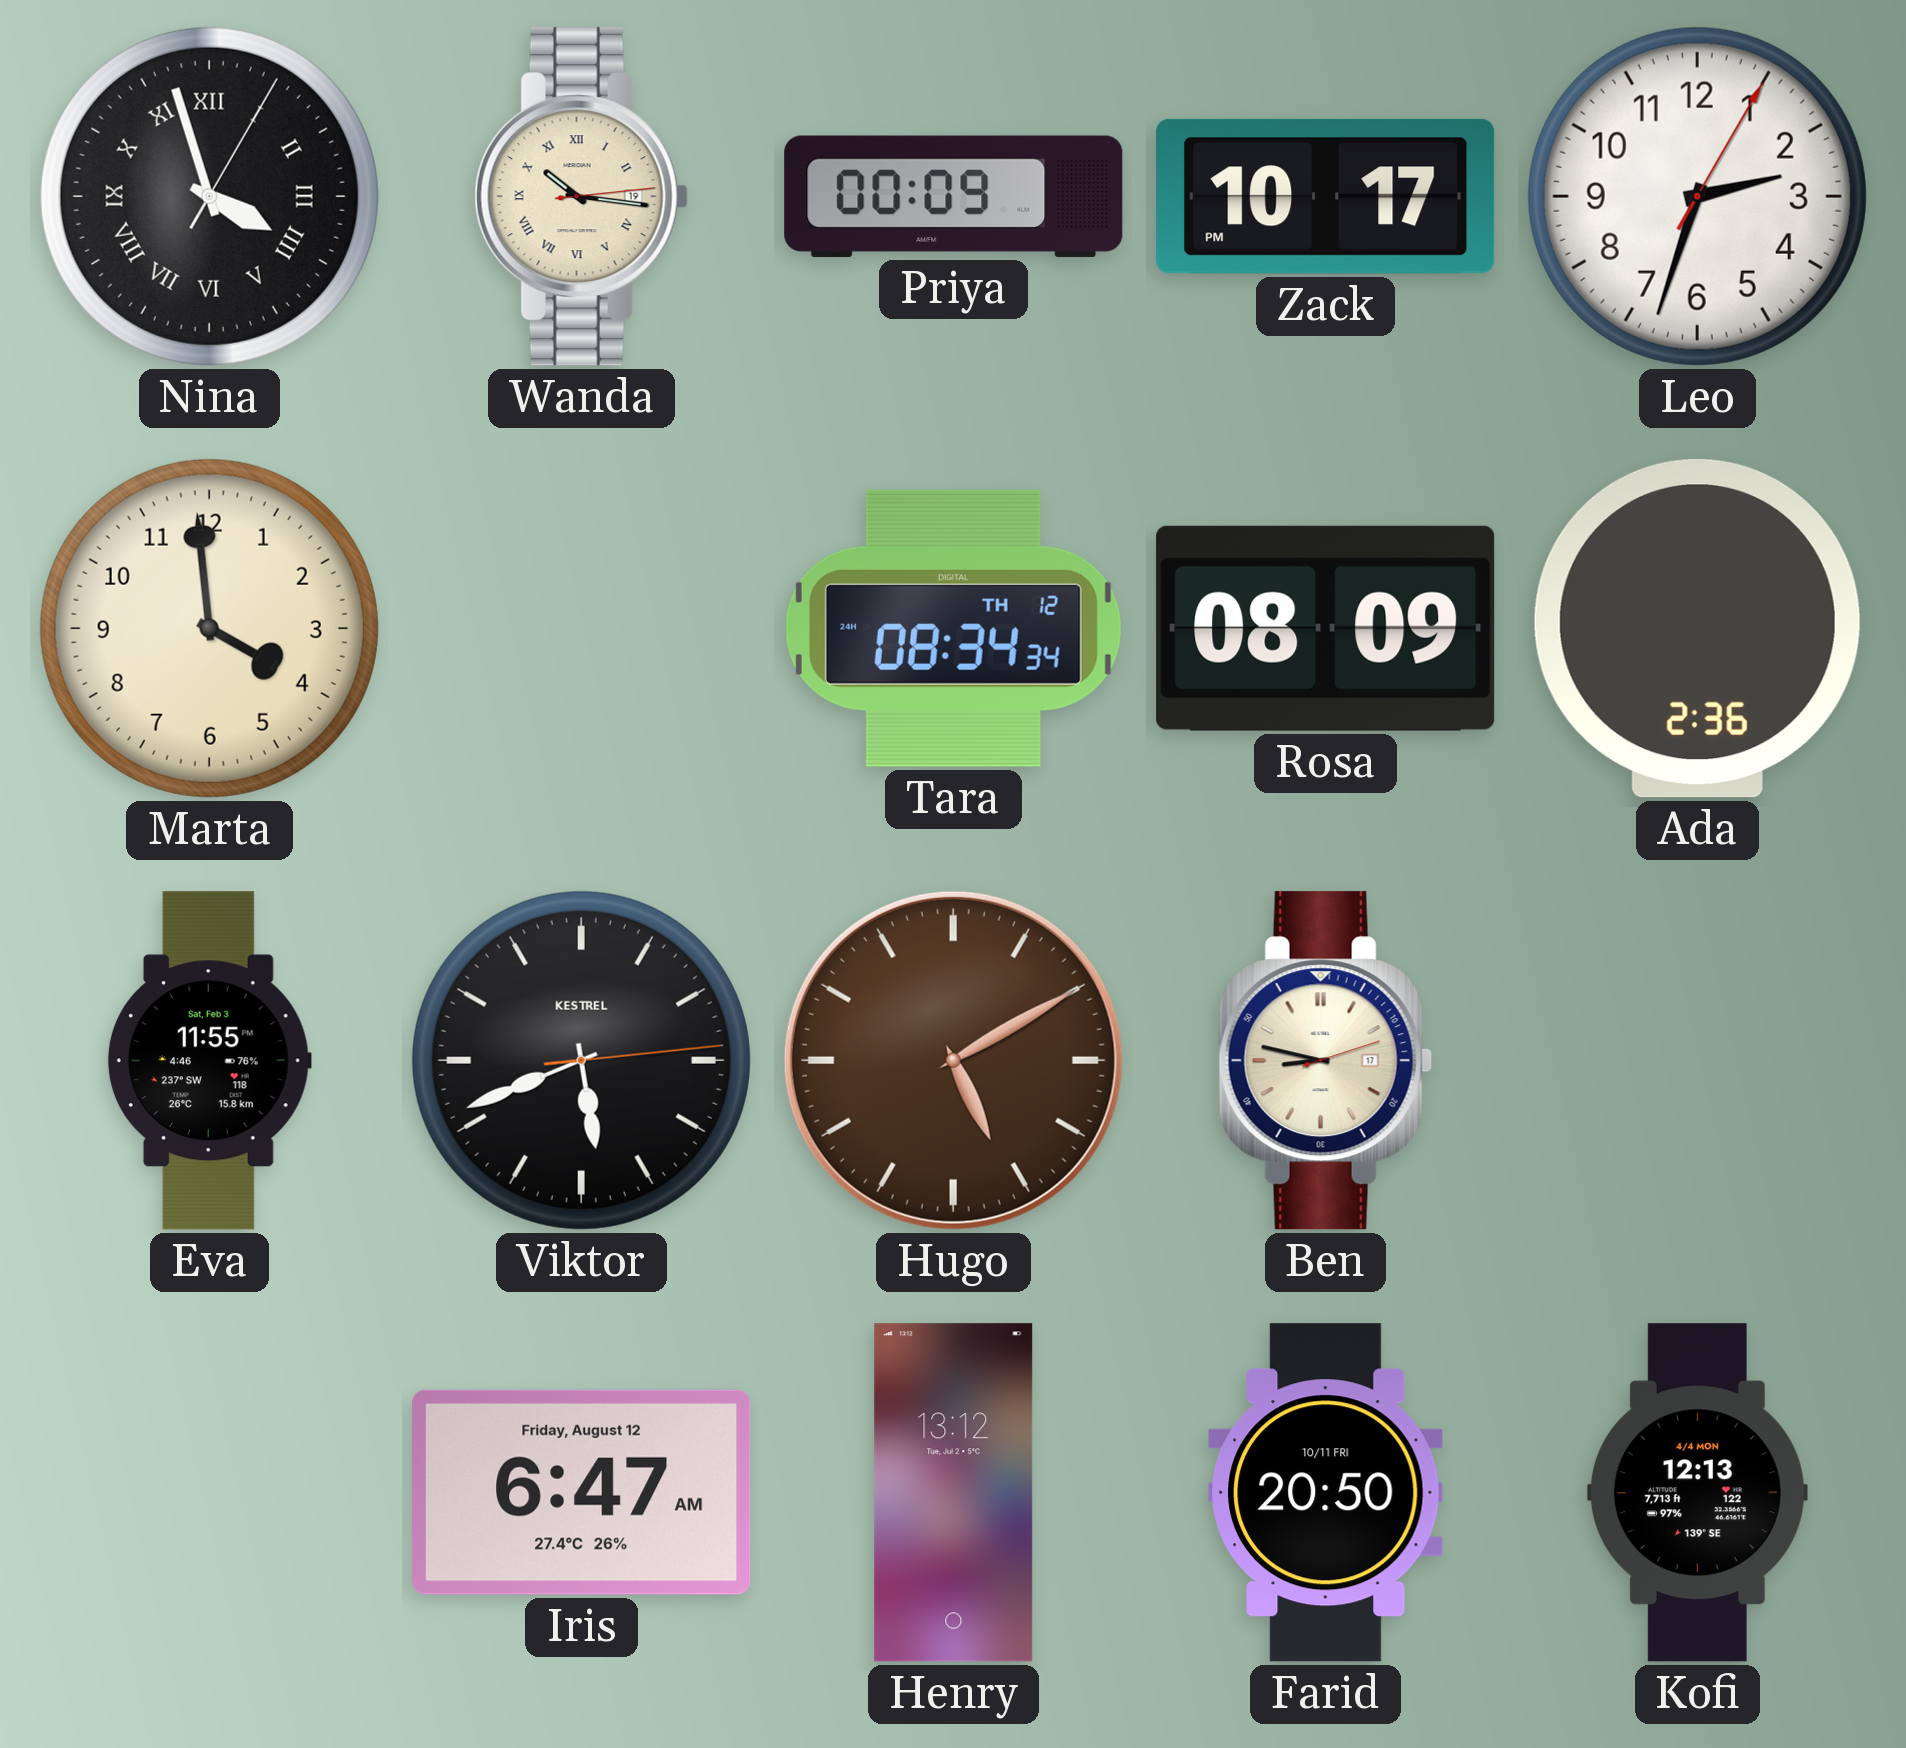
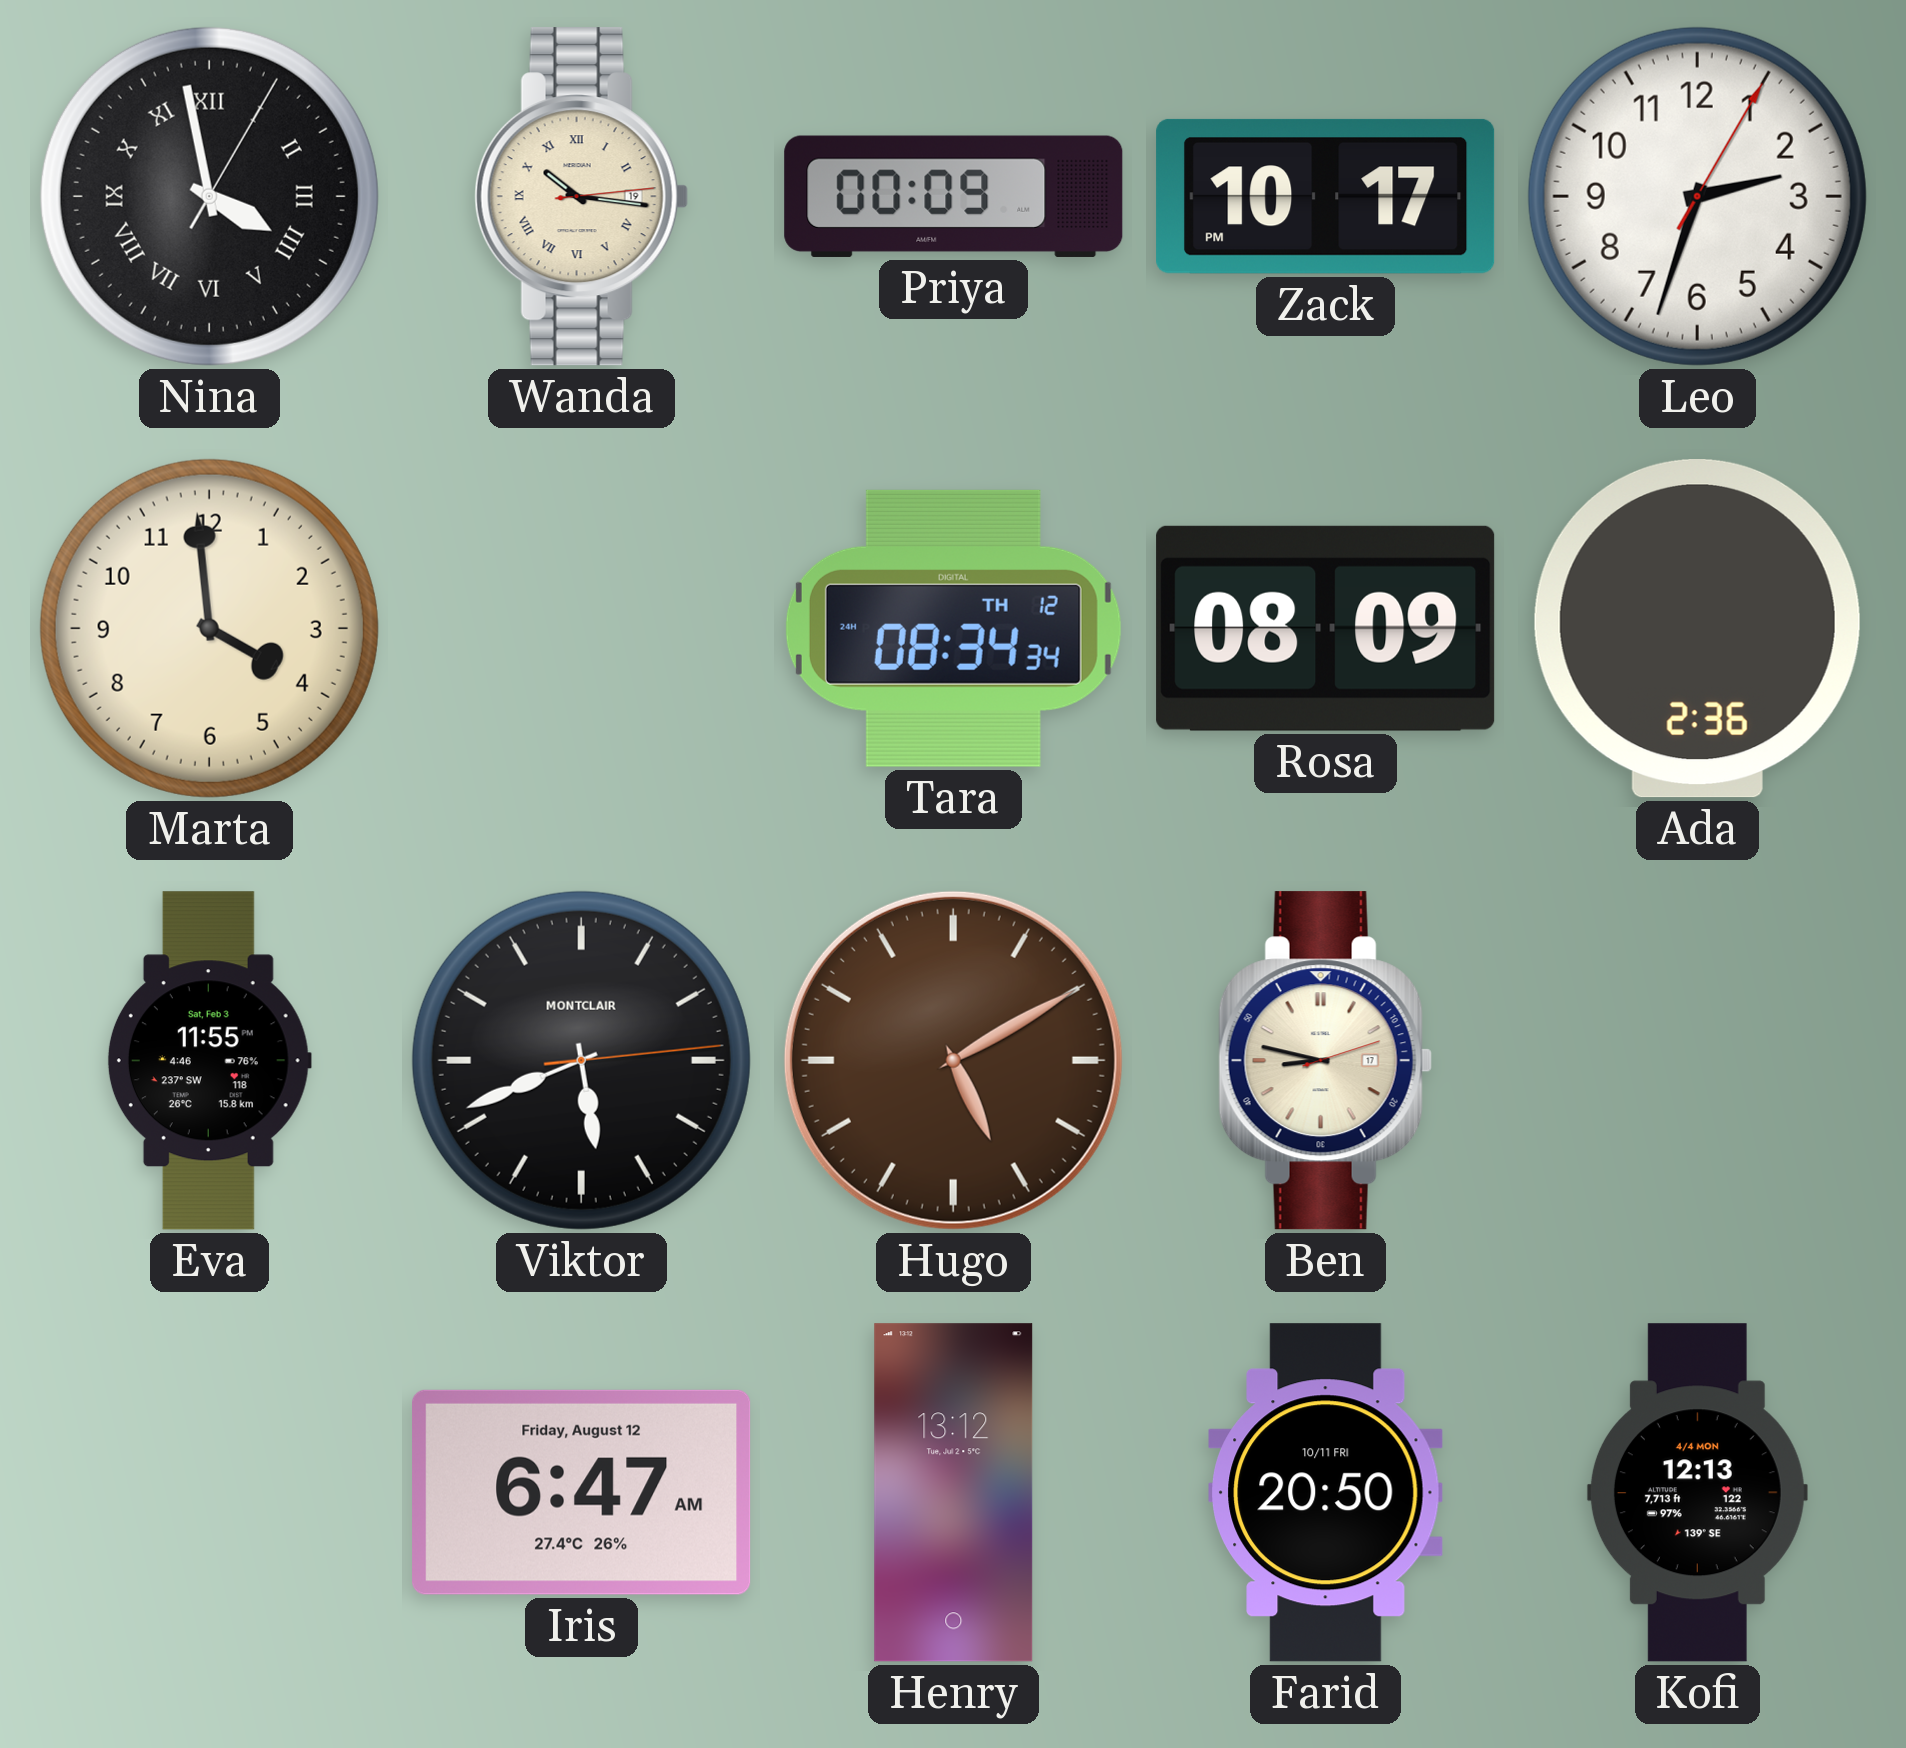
Nina: 3:57 -> 3:58
Viktor brand: KESTREL -> MONTCLAIR
